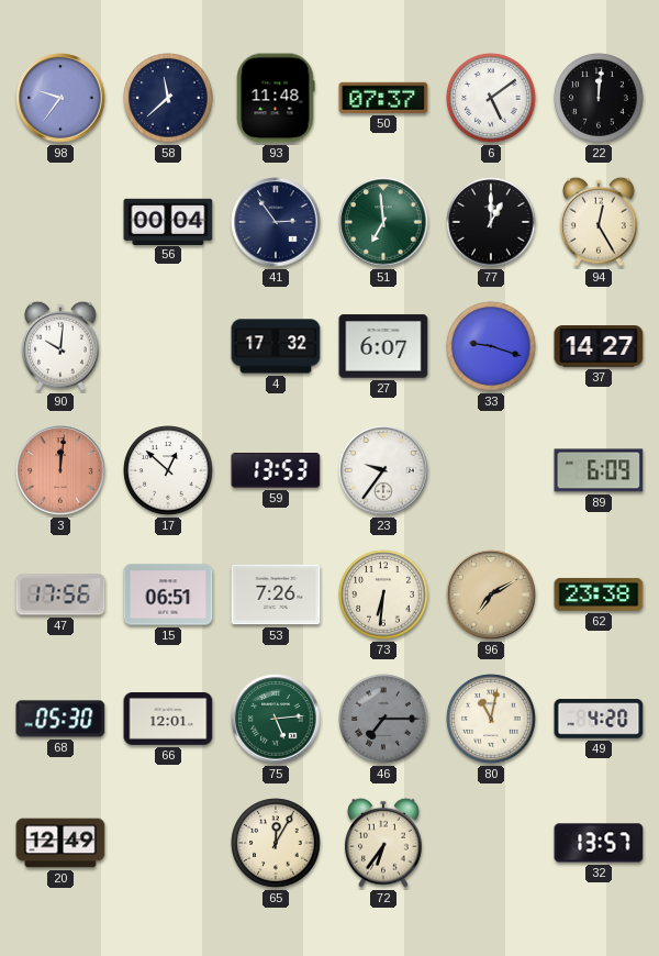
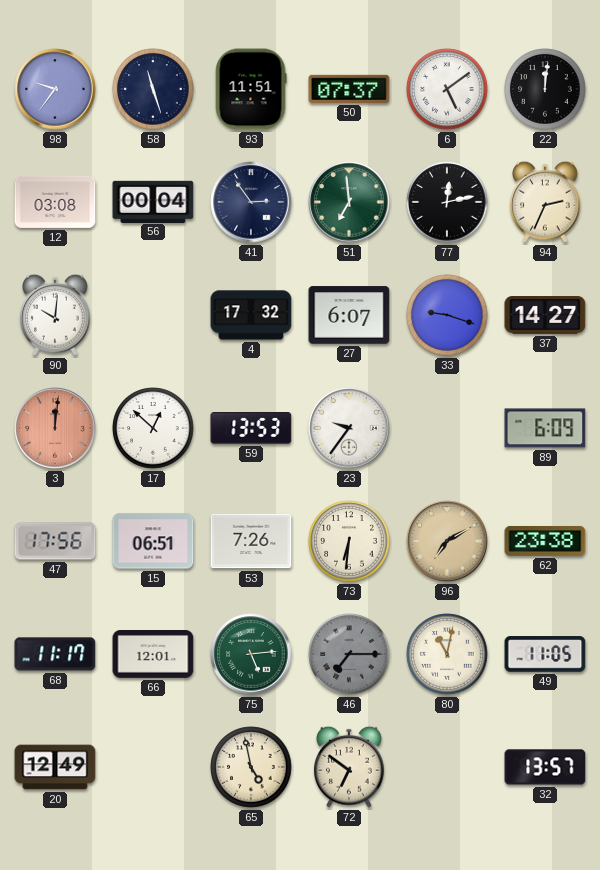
58: 11:38 -> 11:27
93: 11:48 -> 11:51
12: none -> 03:08
77: 1:00 -> 12:13
94: 12:25 -> 2:34
68: 05:30 -> 11:17
49: 4:20 -> 11:05
65: 12:05 -> 4:58
72: 6:36 -> 6:51
